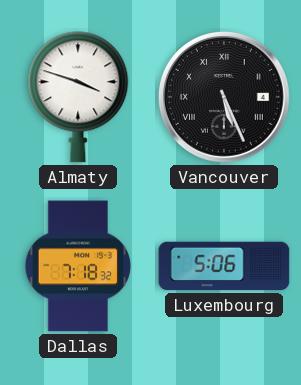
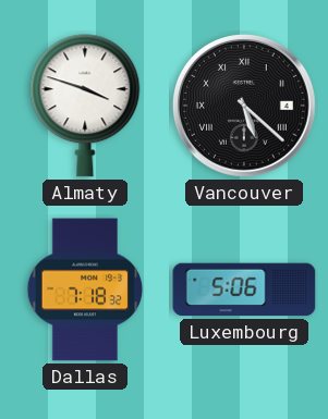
Vancouver: 5:26 -> 5:22
